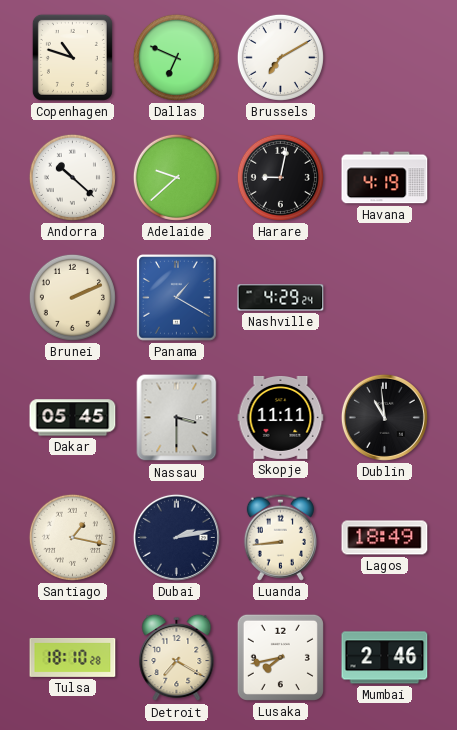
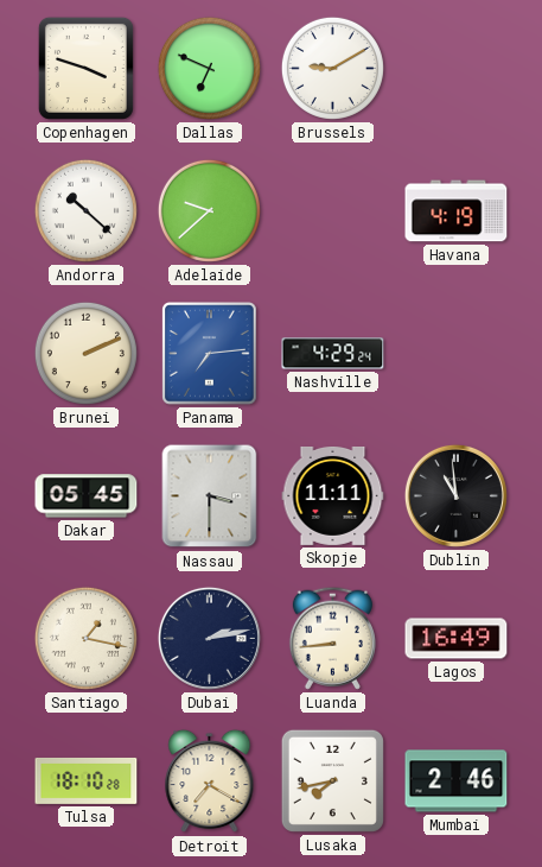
Copenhagen: 10:48 -> 3:48
Brussels: 7:10 -> 9:10
Harare: 9:02 -> none
Panama: 1:20 -> 7:14
Lagos: 18:49 -> 16:49
